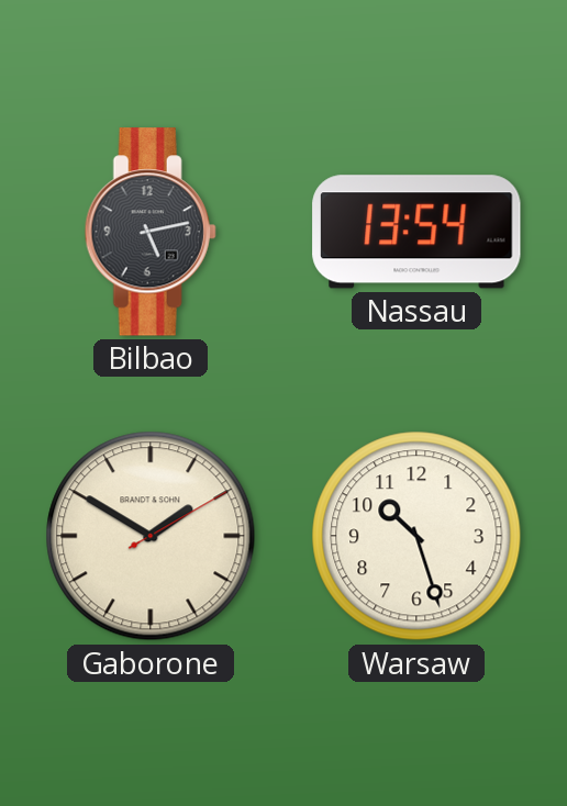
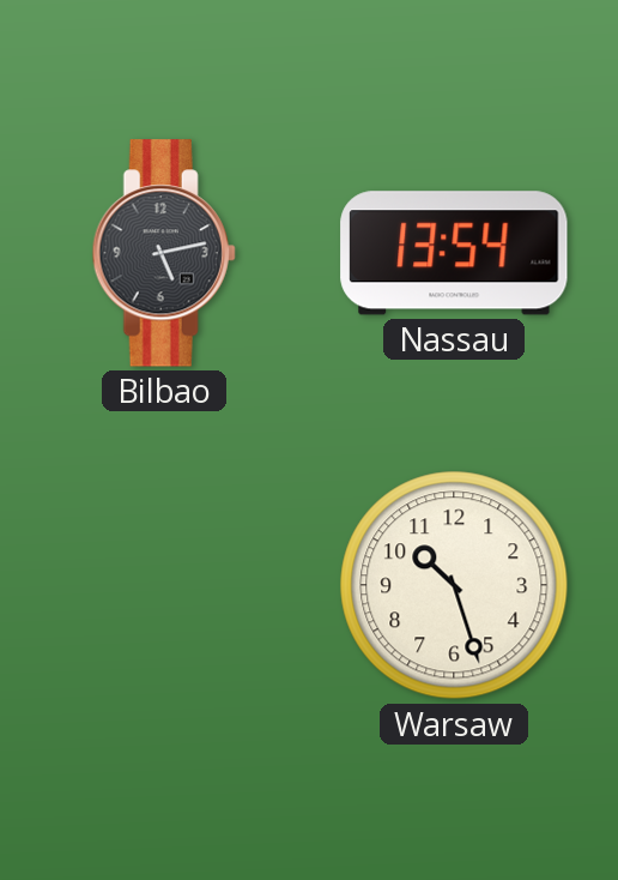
Gaborone: 1:50 -> none
